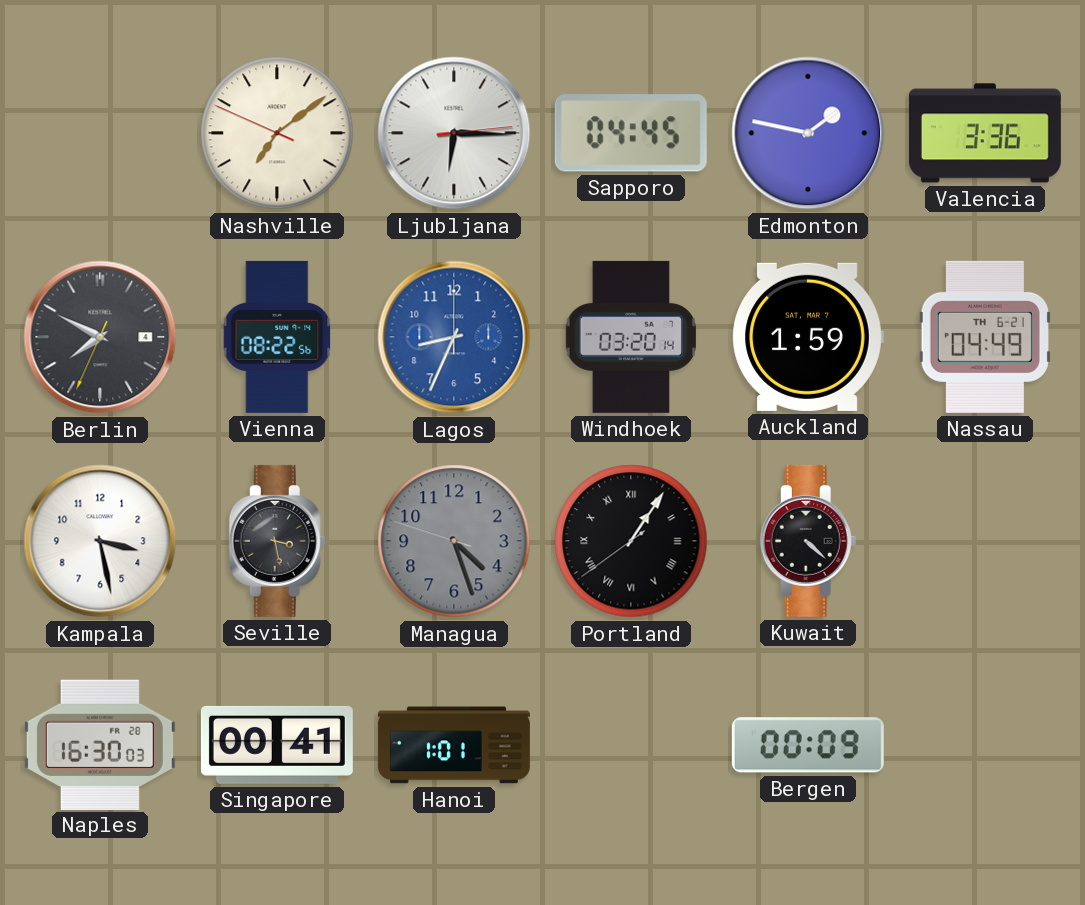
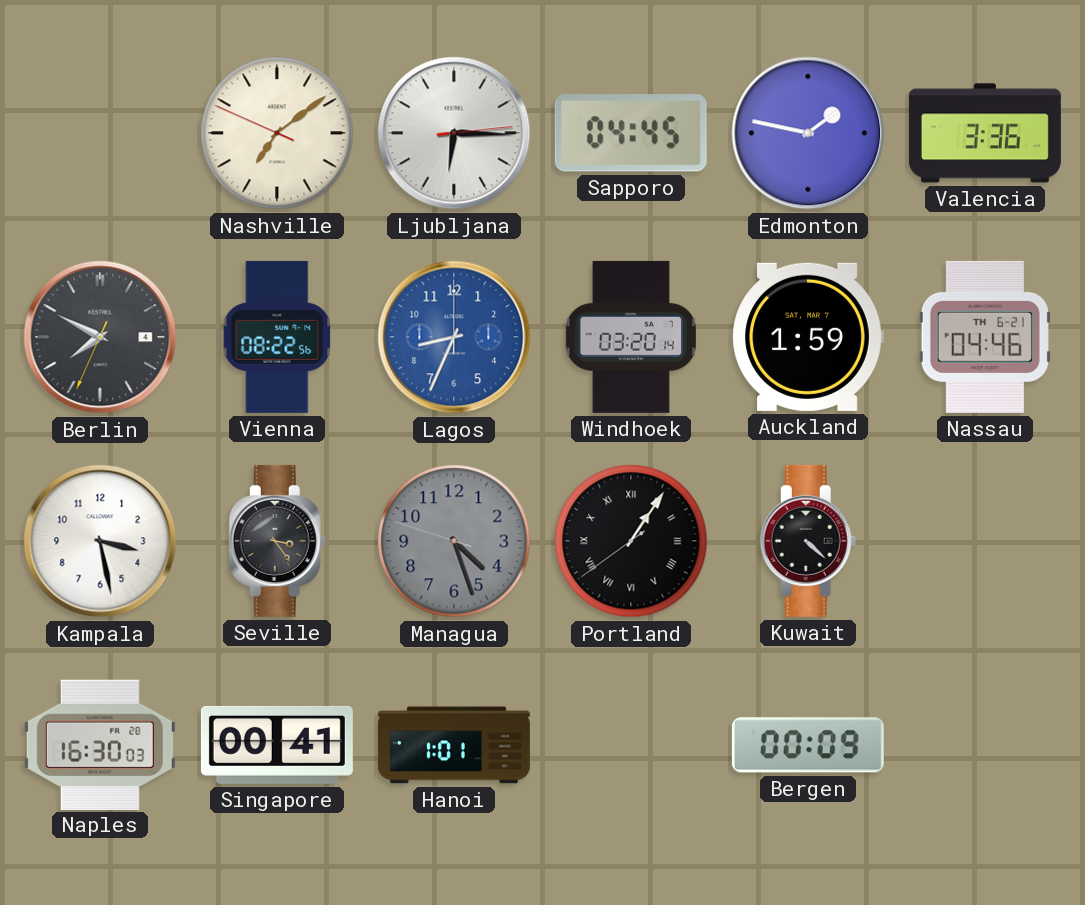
Nassau: 04:49 -> 04:46
Seville: 3:28 -> 3:24
